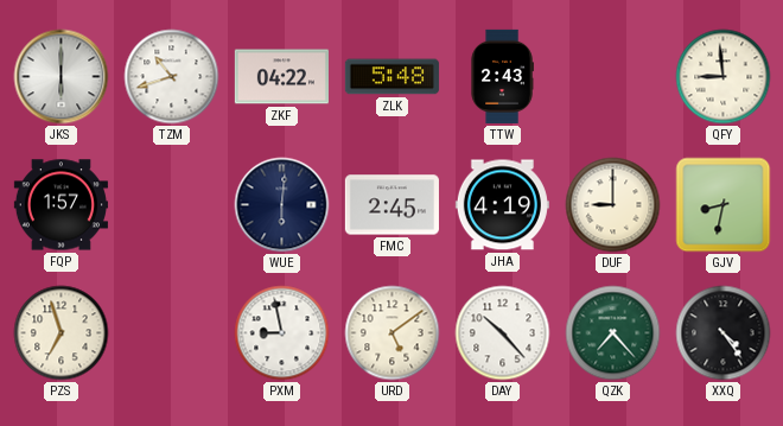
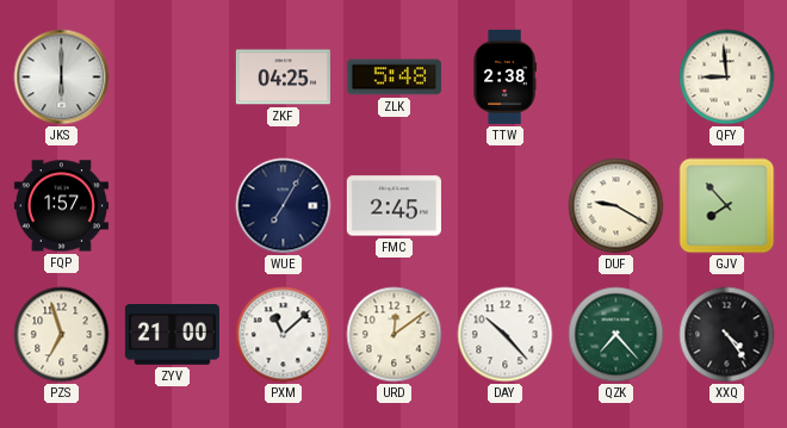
TZM: 10:42 -> none
ZKF: 04:22 -> 04:25
TTW: 2:43 -> 2:38
WUE: 6:01 -> 7:05
JHA: 4:19 -> none
DUF: 9:00 -> 9:20
GJV: 8:32 -> 7:53
ZYV: none -> 21:00
PXM: 8:58 -> 11:08
URD: 5:09 -> 12:09
